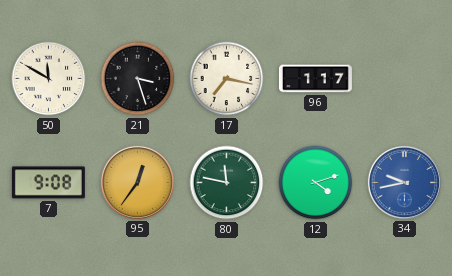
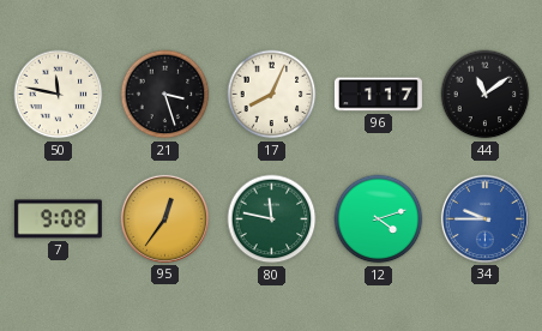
50: 11:50 -> 11:47
17: 7:17 -> 8:04
44: none -> 11:09
34: 9:43 -> 9:45
